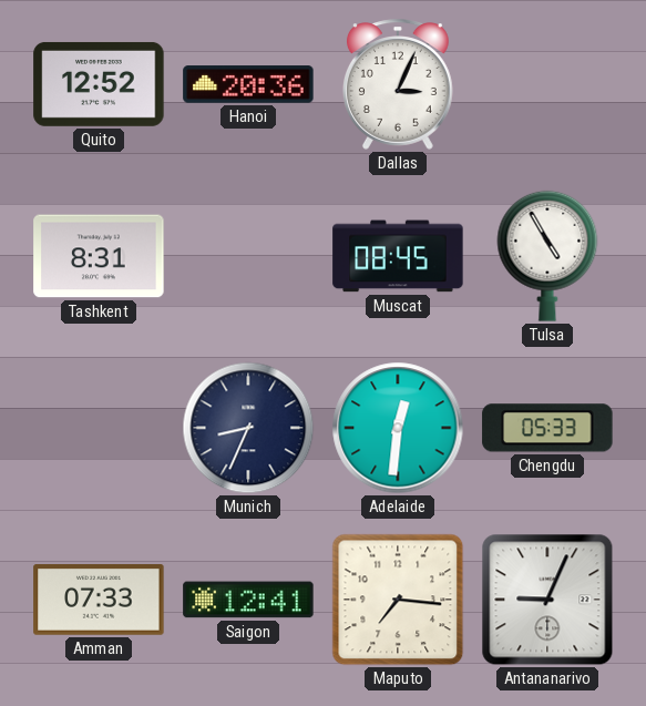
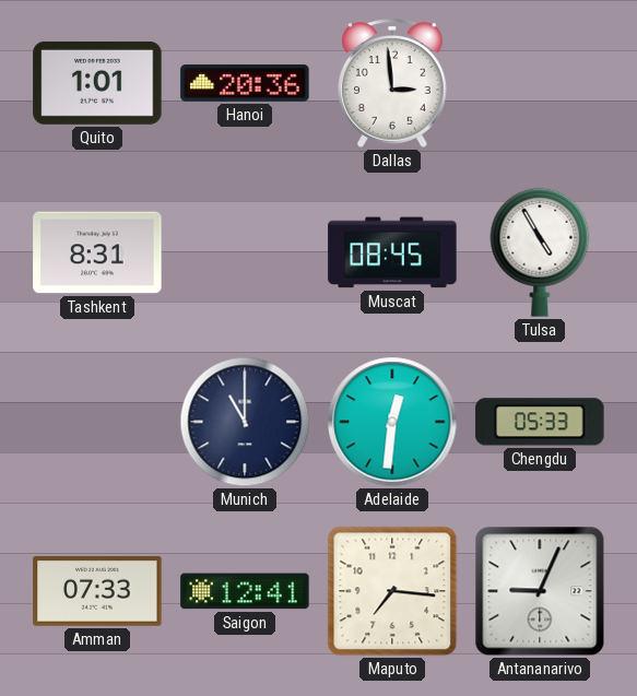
Quito: 12:52 -> 1:01
Dallas: 3:04 -> 2:59
Munich: 8:34 -> 11:00
